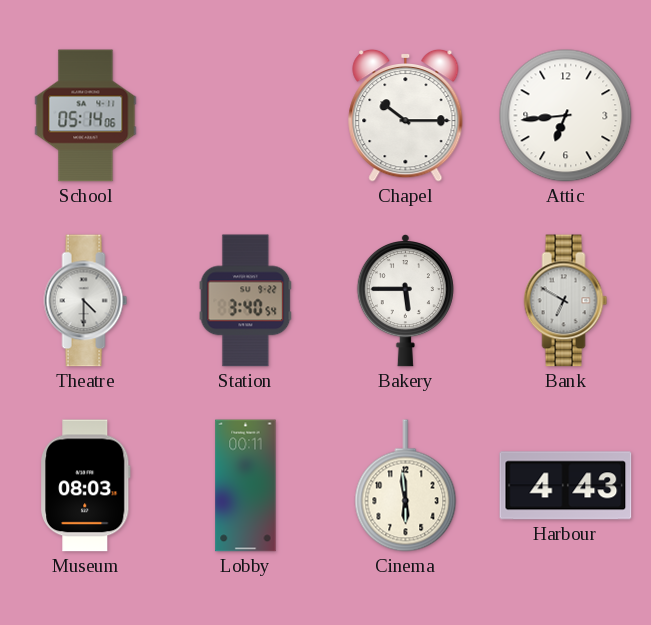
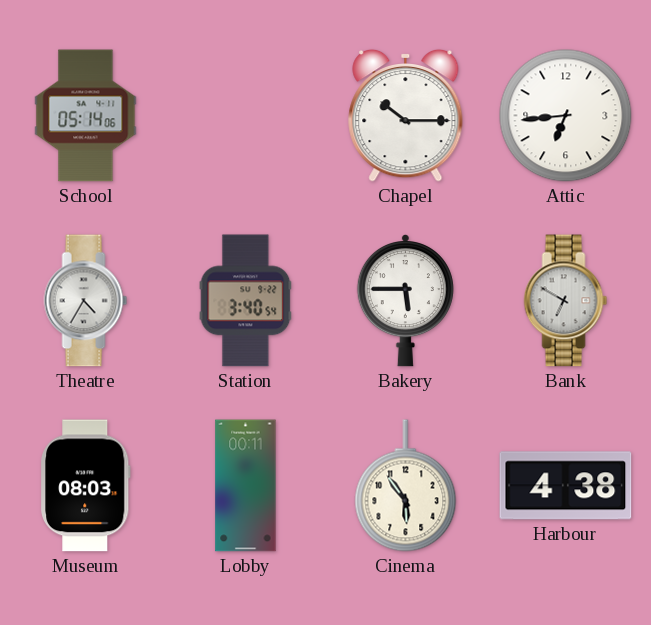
Theatre: 4:30 -> 4:35
Cinema: 5:59 -> 5:54
Harbour: 4:43 -> 4:38
